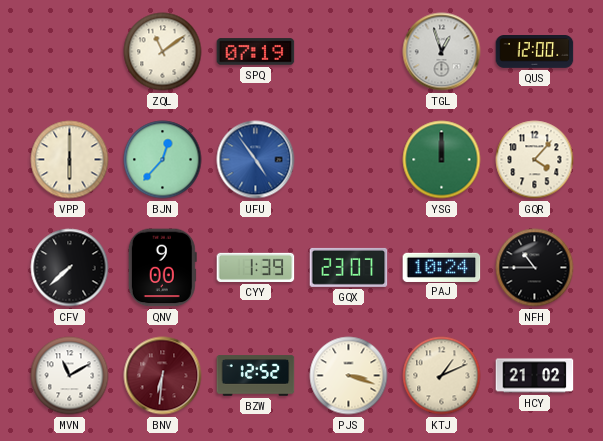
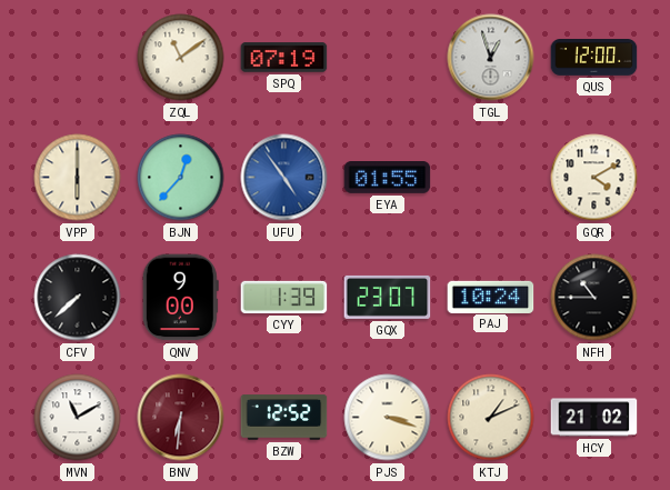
EYA: none -> 01:55
YSG: 12:00 -> none
GQR: 4:07 -> 4:10
